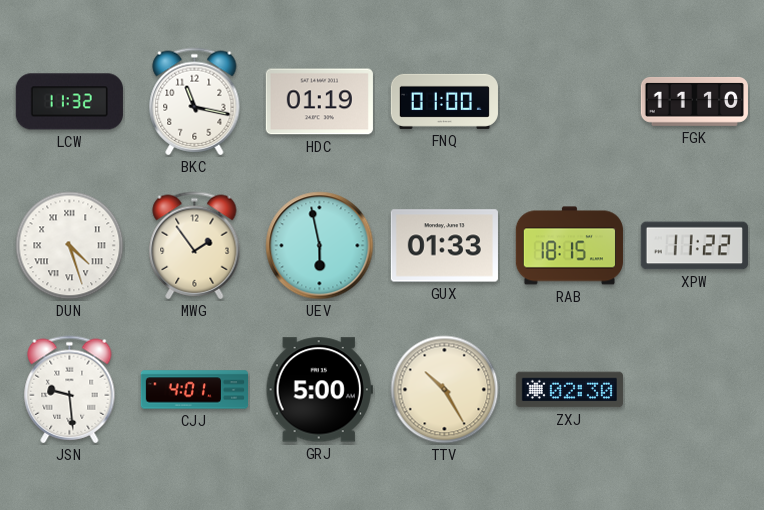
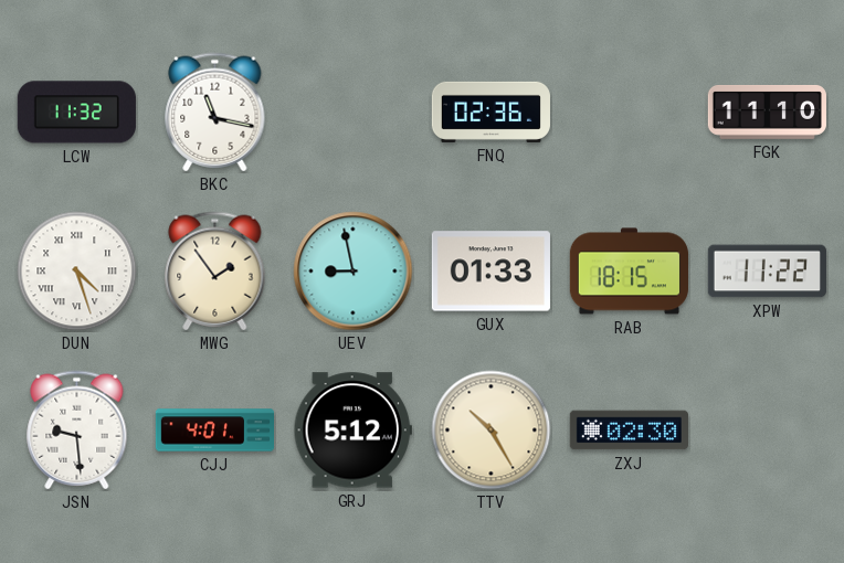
HDC: 01:19 -> none
FNQ: 01:00 -> 02:36
UEV: 5:58 -> 8:58
GRJ: 5:00 -> 5:12
